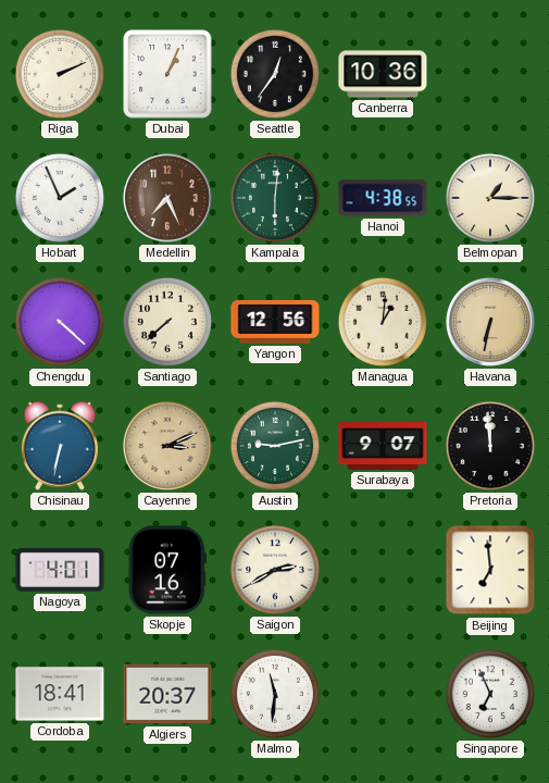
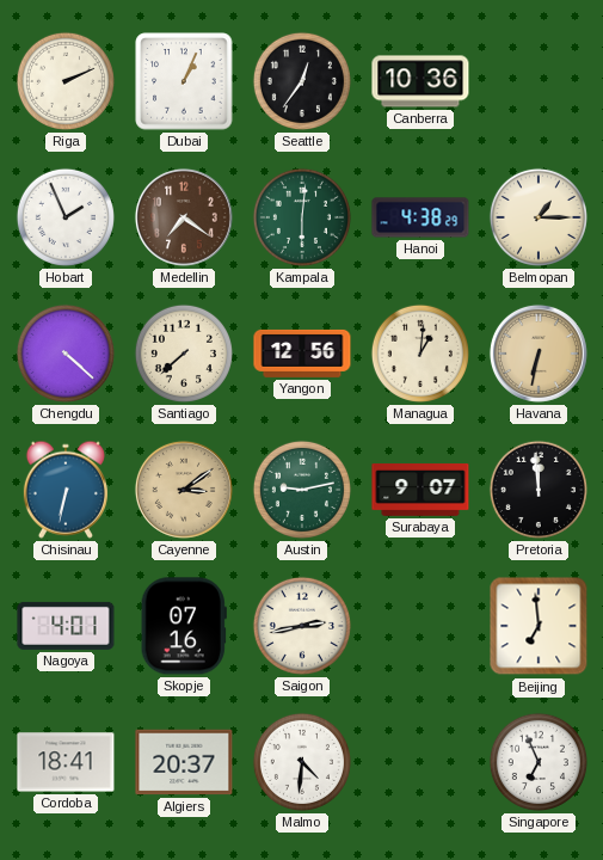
Medellin: 7:26 -> 7:21
Hanoi: 4:38:55 -> 4:38:29
Cayenne: 3:11 -> 3:09
Saigon: 2:40 -> 2:43
Malmo: 11:31 -> 4:31
